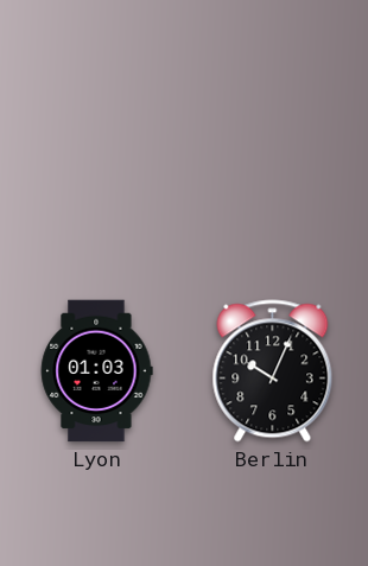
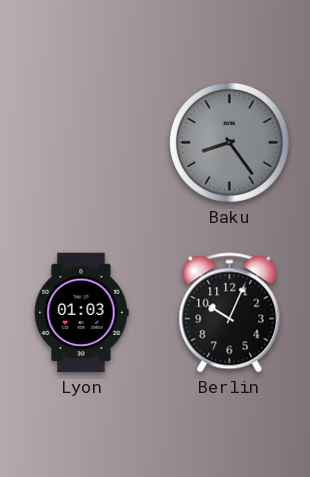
Baku: none -> 8:24
